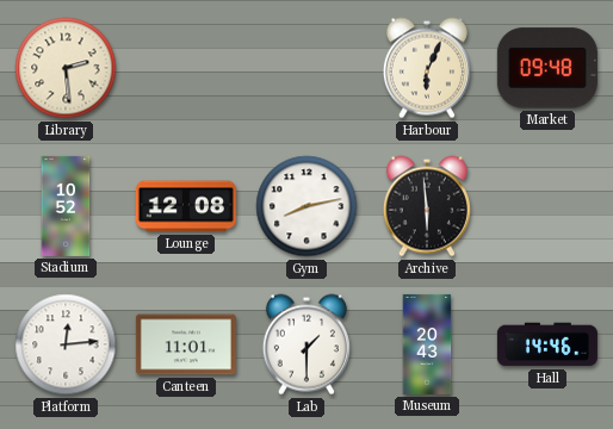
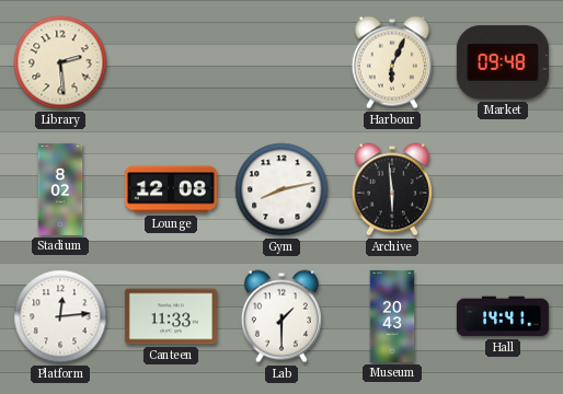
Stadium: 10:52 -> 8:02
Canteen: 11:01 -> 11:33
Hall: 14:46 -> 14:41
